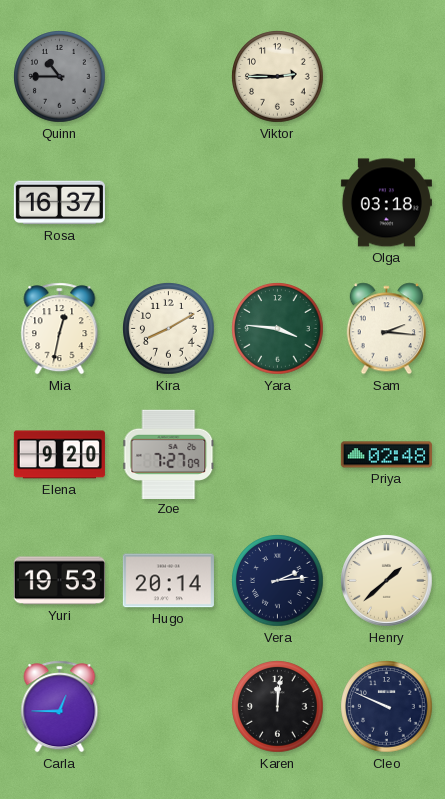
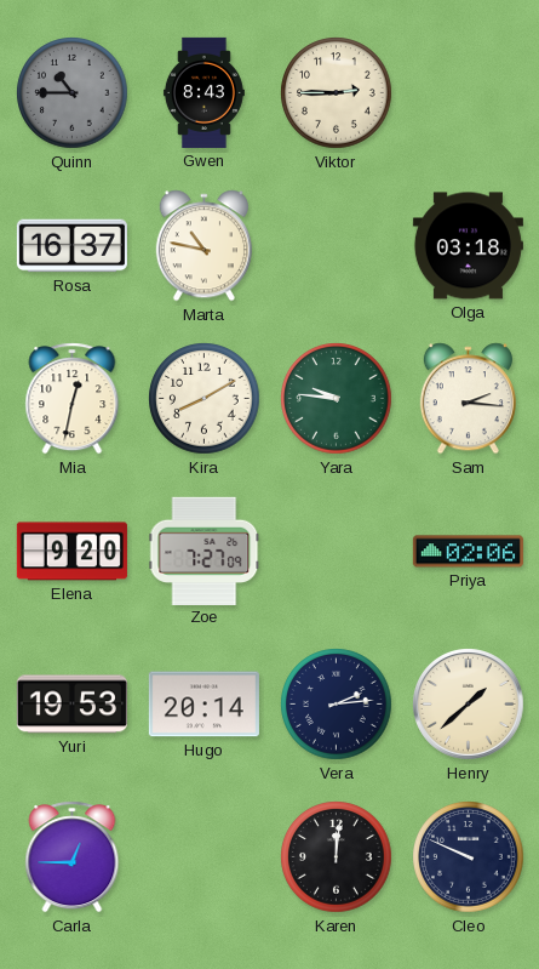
Gwen: none -> 8:43
Marta: none -> 10:47
Yara: 3:46 -> 9:46
Priya: 02:48 -> 02:06
